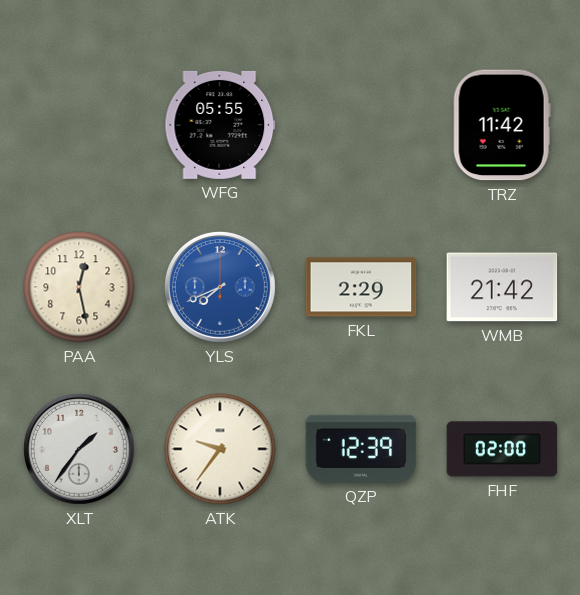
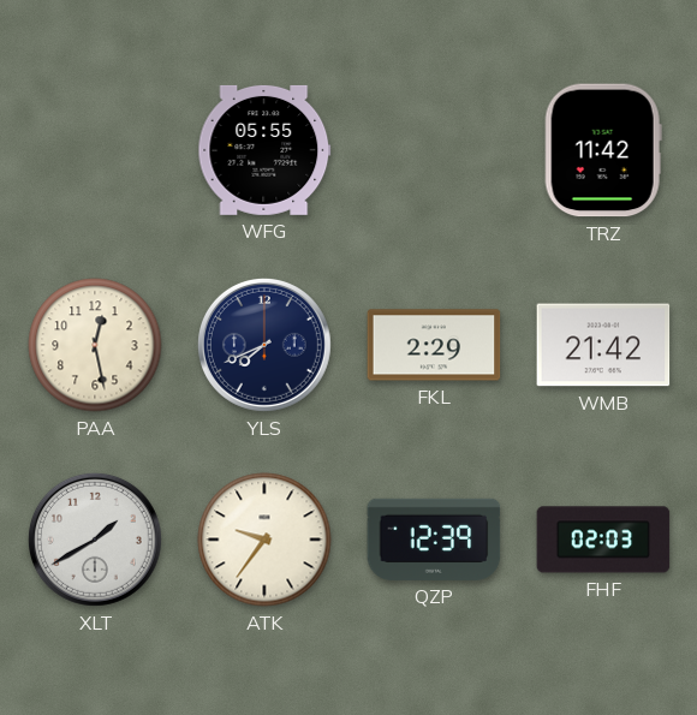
YLS dial: blue -> navy
XLT: 1:36 -> 1:40
FHF: 02:00 -> 02:03
